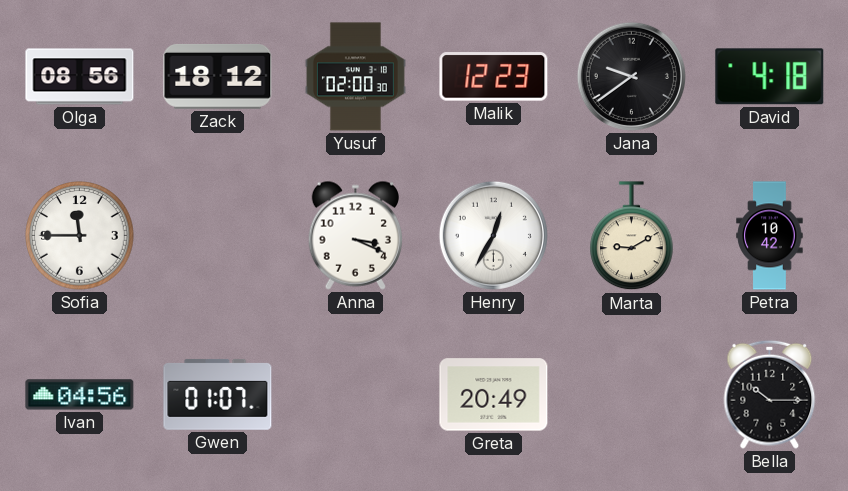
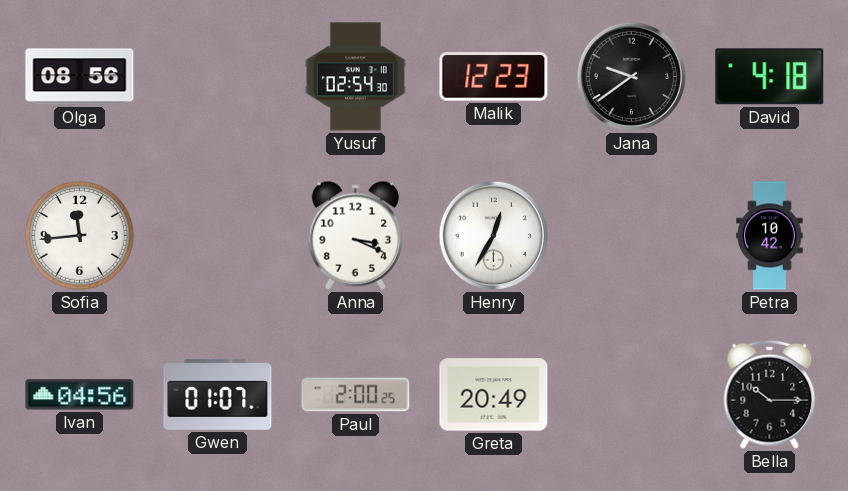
Zack: 18:12 -> none
Yusuf: 02:00 -> 02:54
Sofia: 11:45 -> 11:44
Marta: 9:10 -> none
Paul: none -> 2:00
